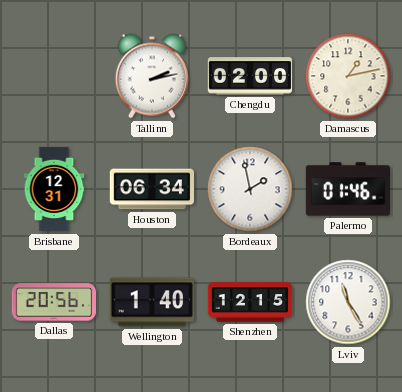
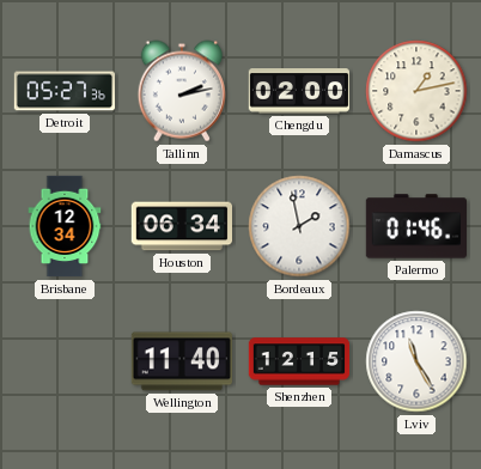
Detroit: none -> 05:27
Brisbane: 12:31 -> 12:34
Dallas: 20:56 -> none
Wellington: 1:40 -> 11:40
